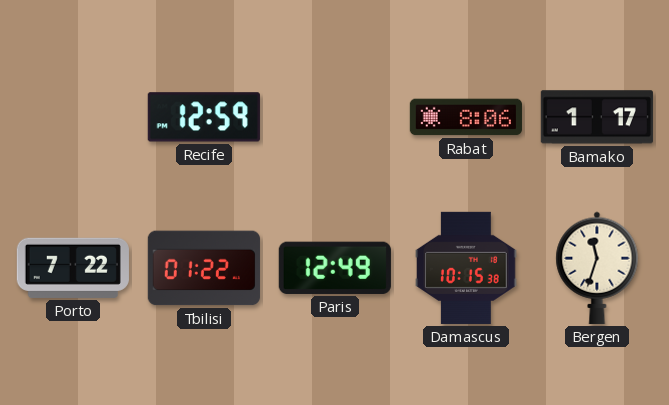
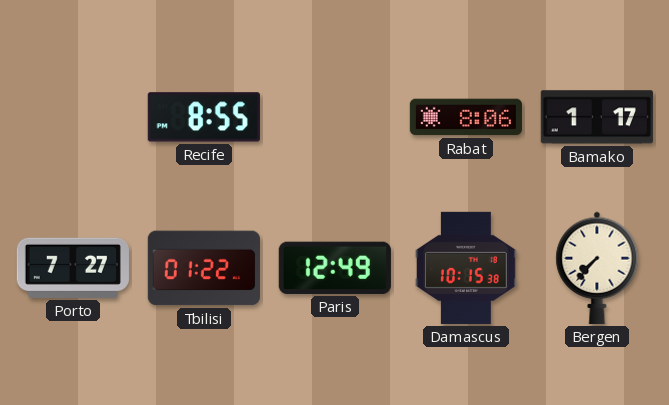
Recife: 12:59 -> 8:55
Porto: 7:22 -> 7:27
Bergen: 11:33 -> 7:37
